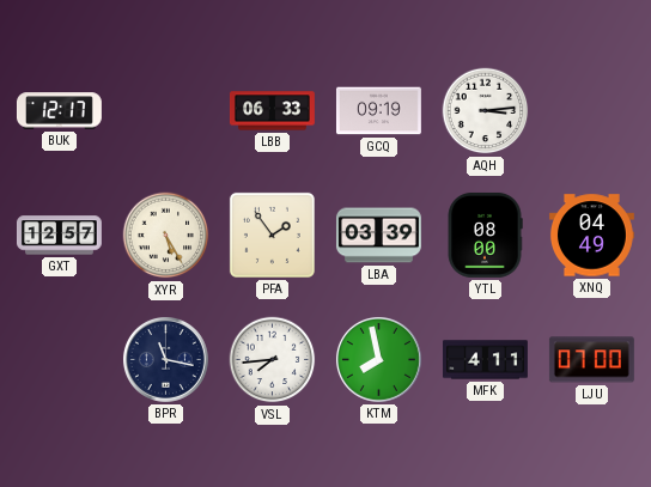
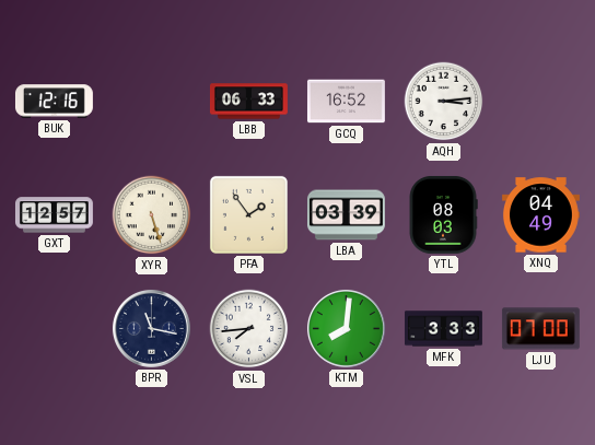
BUK: 12:17 -> 12:16
GCQ: 09:19 -> 16:52
XYR: 5:25 -> 5:27
YTL: 08:00 -> 08:03
KTM: 7:58 -> 8:01
MFK: 4:11 -> 3:33
